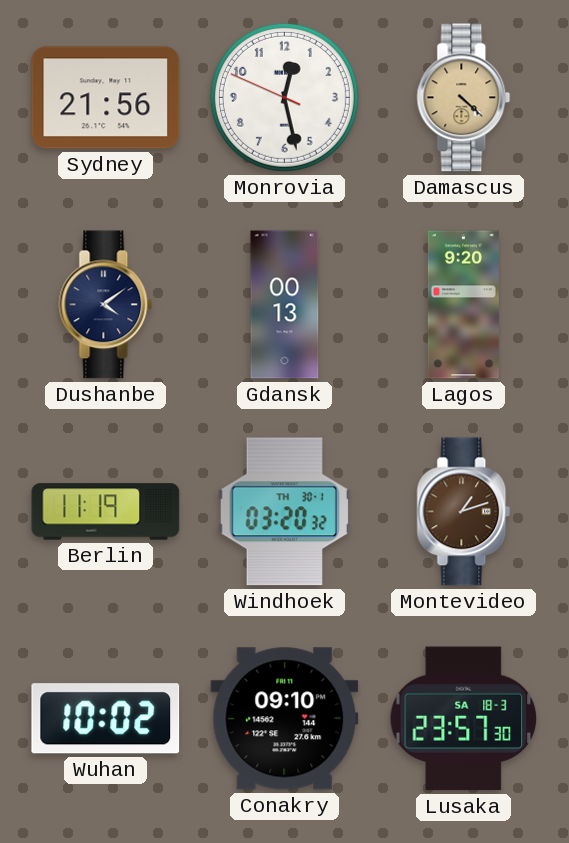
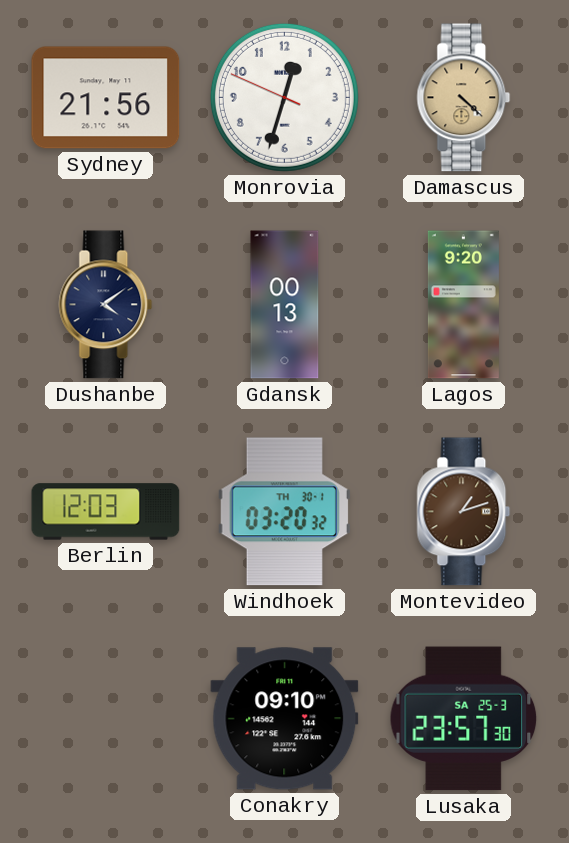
Monrovia: 12:27 -> 12:32
Berlin: 11:19 -> 12:03
Wuhan: 10:02 -> none
Lusaka date: SA 18-3 -> SA 25-3
